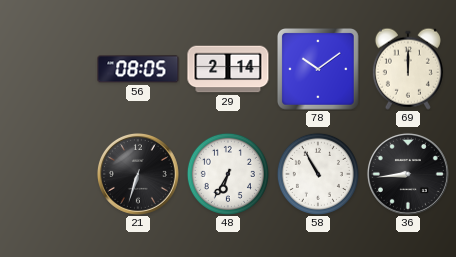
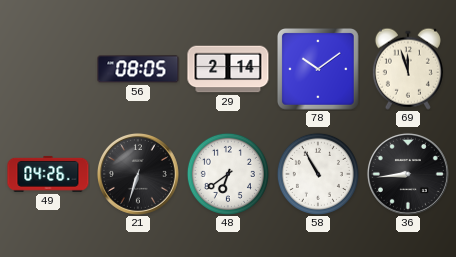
69: 12:00 -> 11:57
49: none -> 04:26
48: 6:35 -> 6:39
